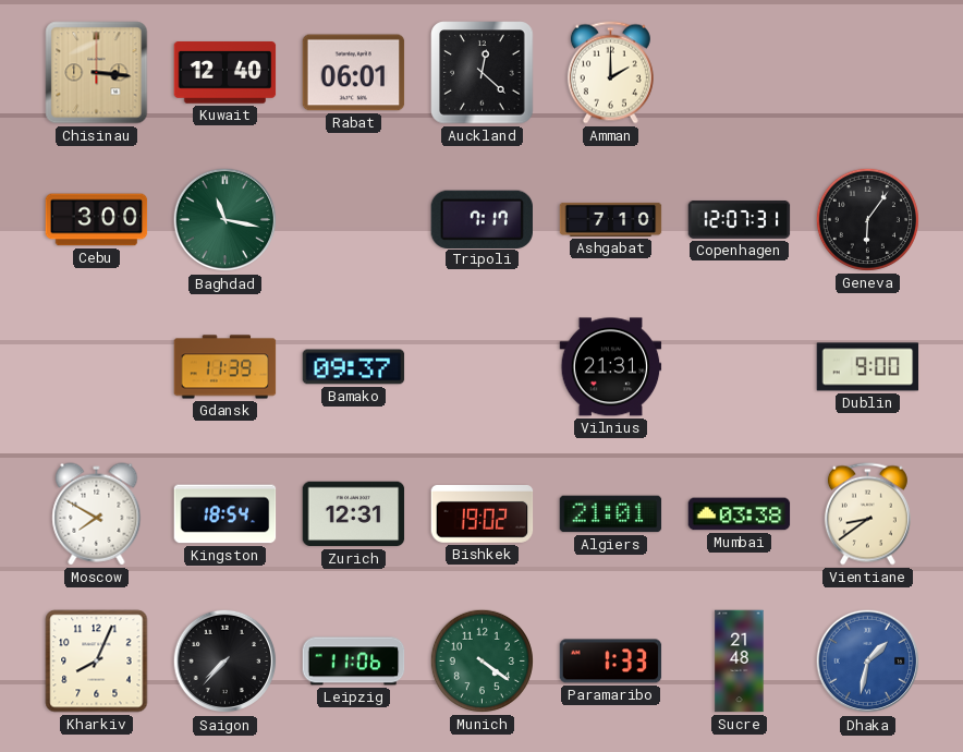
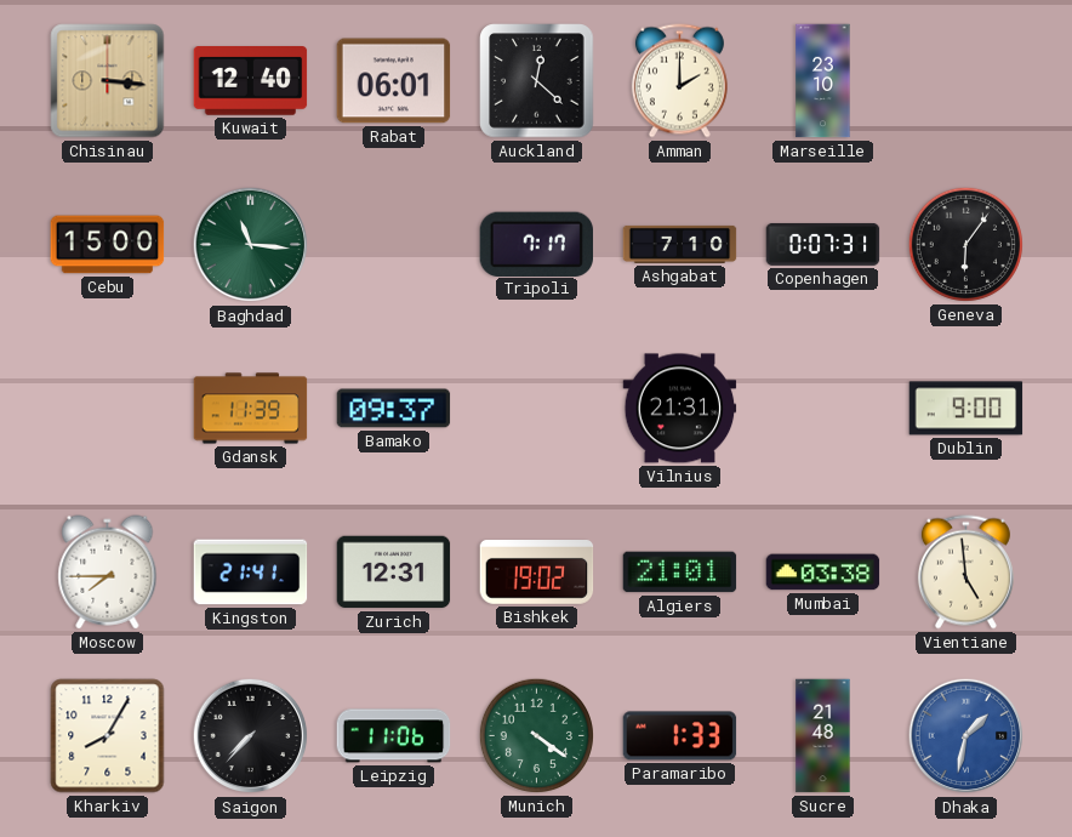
Marseille: none -> 23:10
Cebu: 3:00 -> 15:00
Baghdad: 11:17 -> 11:16
Copenhagen: 12:07 -> 0:07
Moscow: 7:50 -> 7:45
Kingston: 18:54 -> 21:41
Vientiane: 8:39 -> 4:59
Kharkiv: 8:04 -> 8:05
